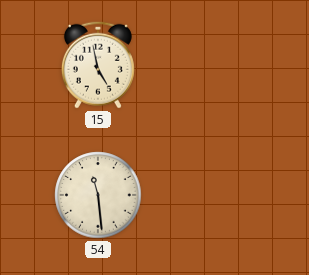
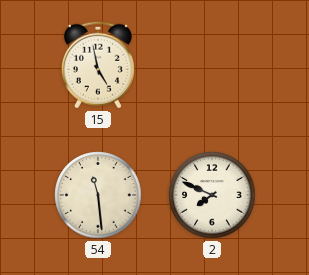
2: none -> 7:49
